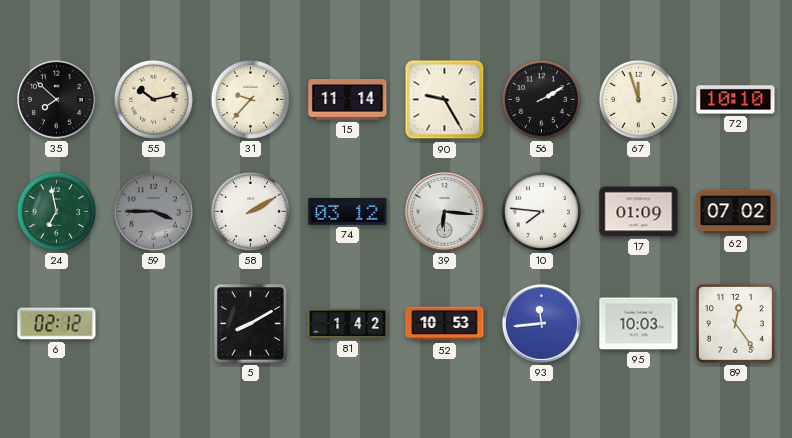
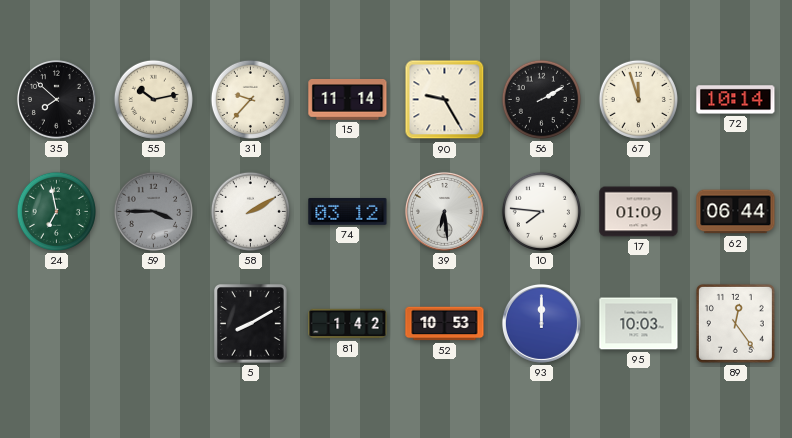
72: 10:10 -> 10:14
39: 6:16 -> 6:29
62: 07:02 -> 06:44
6: 02:12 -> none
93: 11:44 -> 12:00
